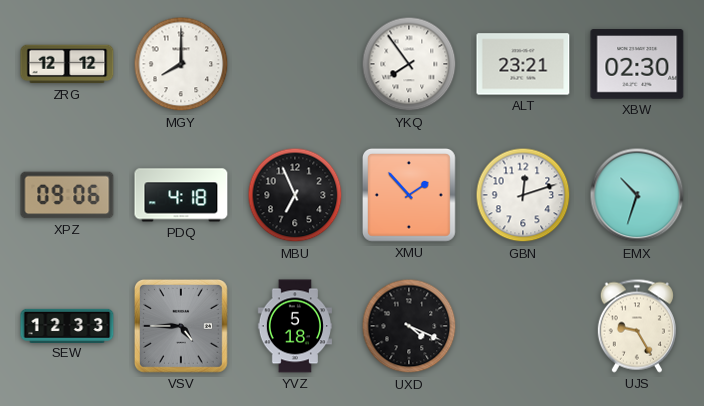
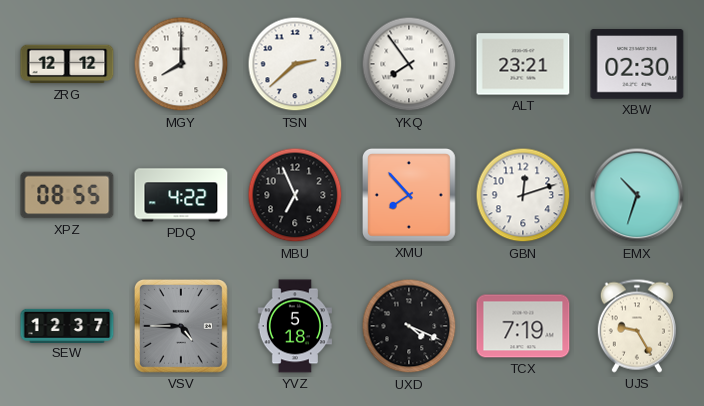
TSN: none -> 2:38
XPZ: 09:06 -> 08:55
PDQ: 4:18 -> 4:22
XMU: 1:53 -> 7:53
SEW: 12:33 -> 12:37
TCX: none -> 7:19
